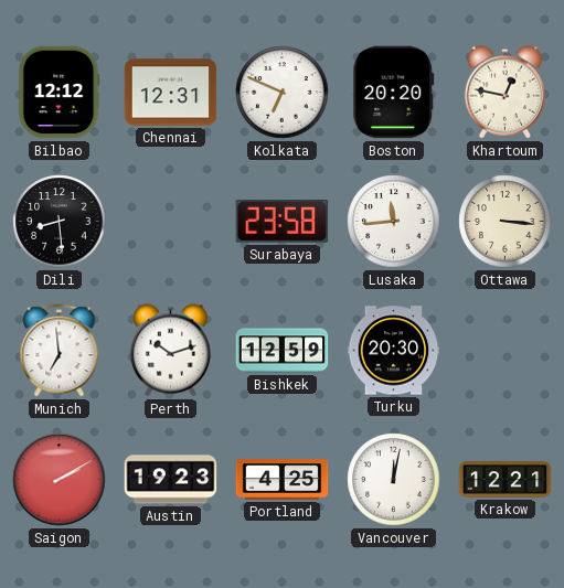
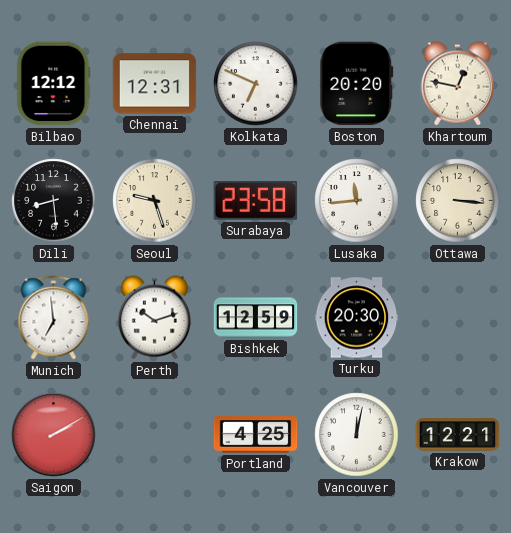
Seoul: none -> 9:27
Austin: 19:23 -> none
